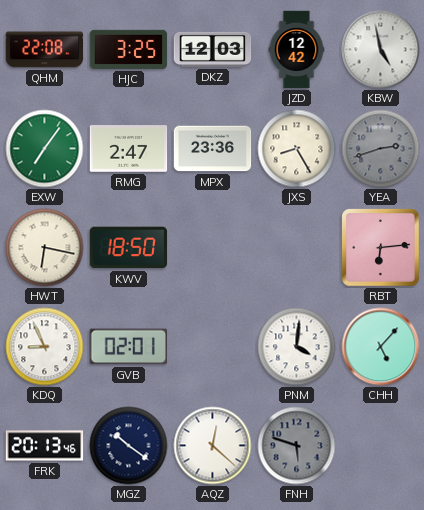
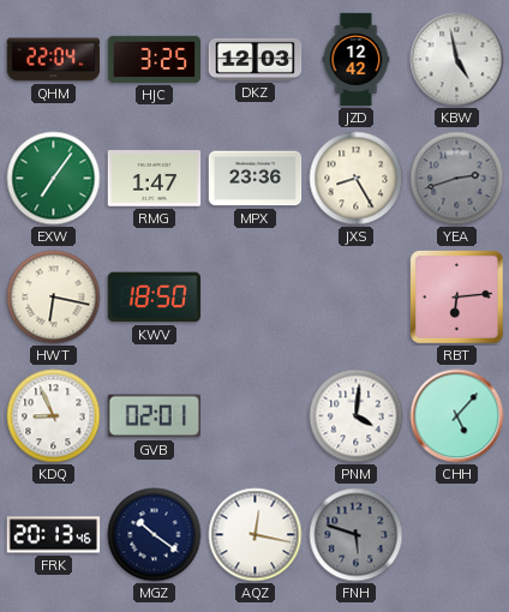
QHM: 22:08 -> 22:04
RMG: 2:47 -> 1:47
AQZ: 12:22 -> 12:17
